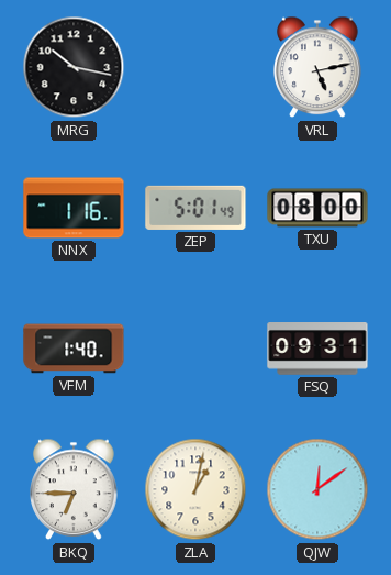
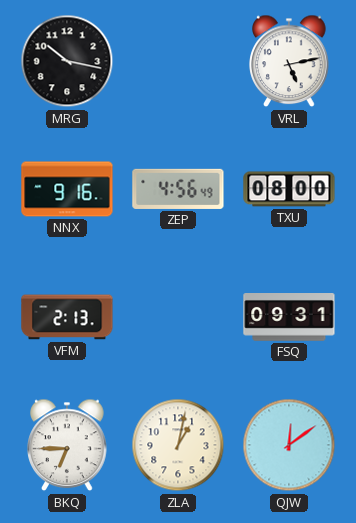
NNX: 1:16 -> 9:16
ZEP: 5:01 -> 4:56
VFM: 1:40 -> 2:13
